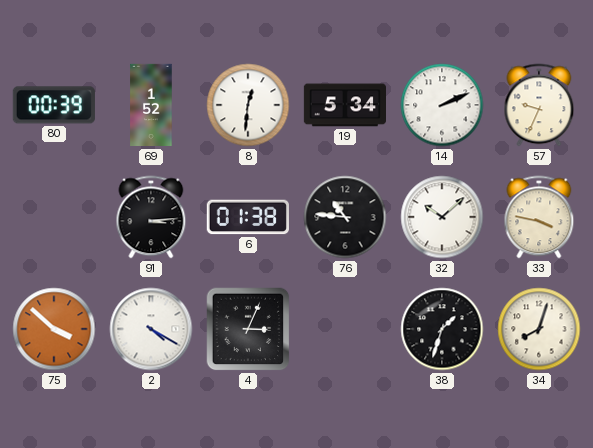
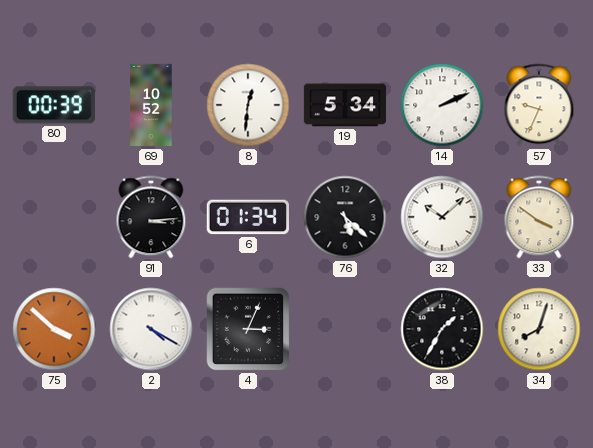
69: 1:52 -> 10:52
6: 01:38 -> 01:34
76: 10:46 -> 5:22
33: 3:47 -> 3:51
38: 1:33 -> 1:35
